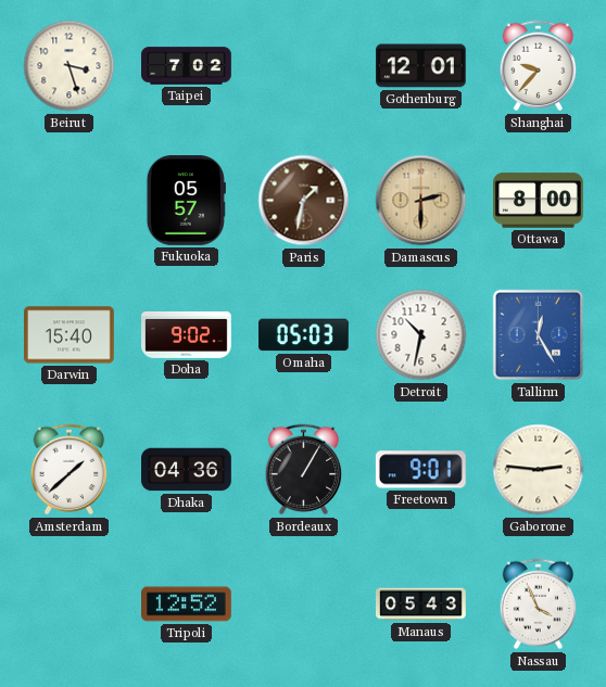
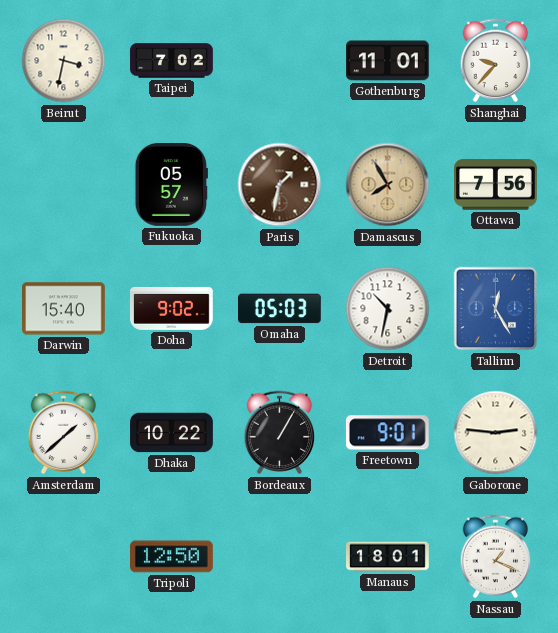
Beirut: 3:27 -> 3:32
Gothenburg: 12:01 -> 11:01
Damascus: 2:30 -> 7:55
Ottawa: 8:00 -> 7:56
Dhaka: 04:36 -> 10:22
Tripoli: 12:52 -> 12:50
Manaus: 05:43 -> 18:01
Nassau: 3:56 -> 1:19
